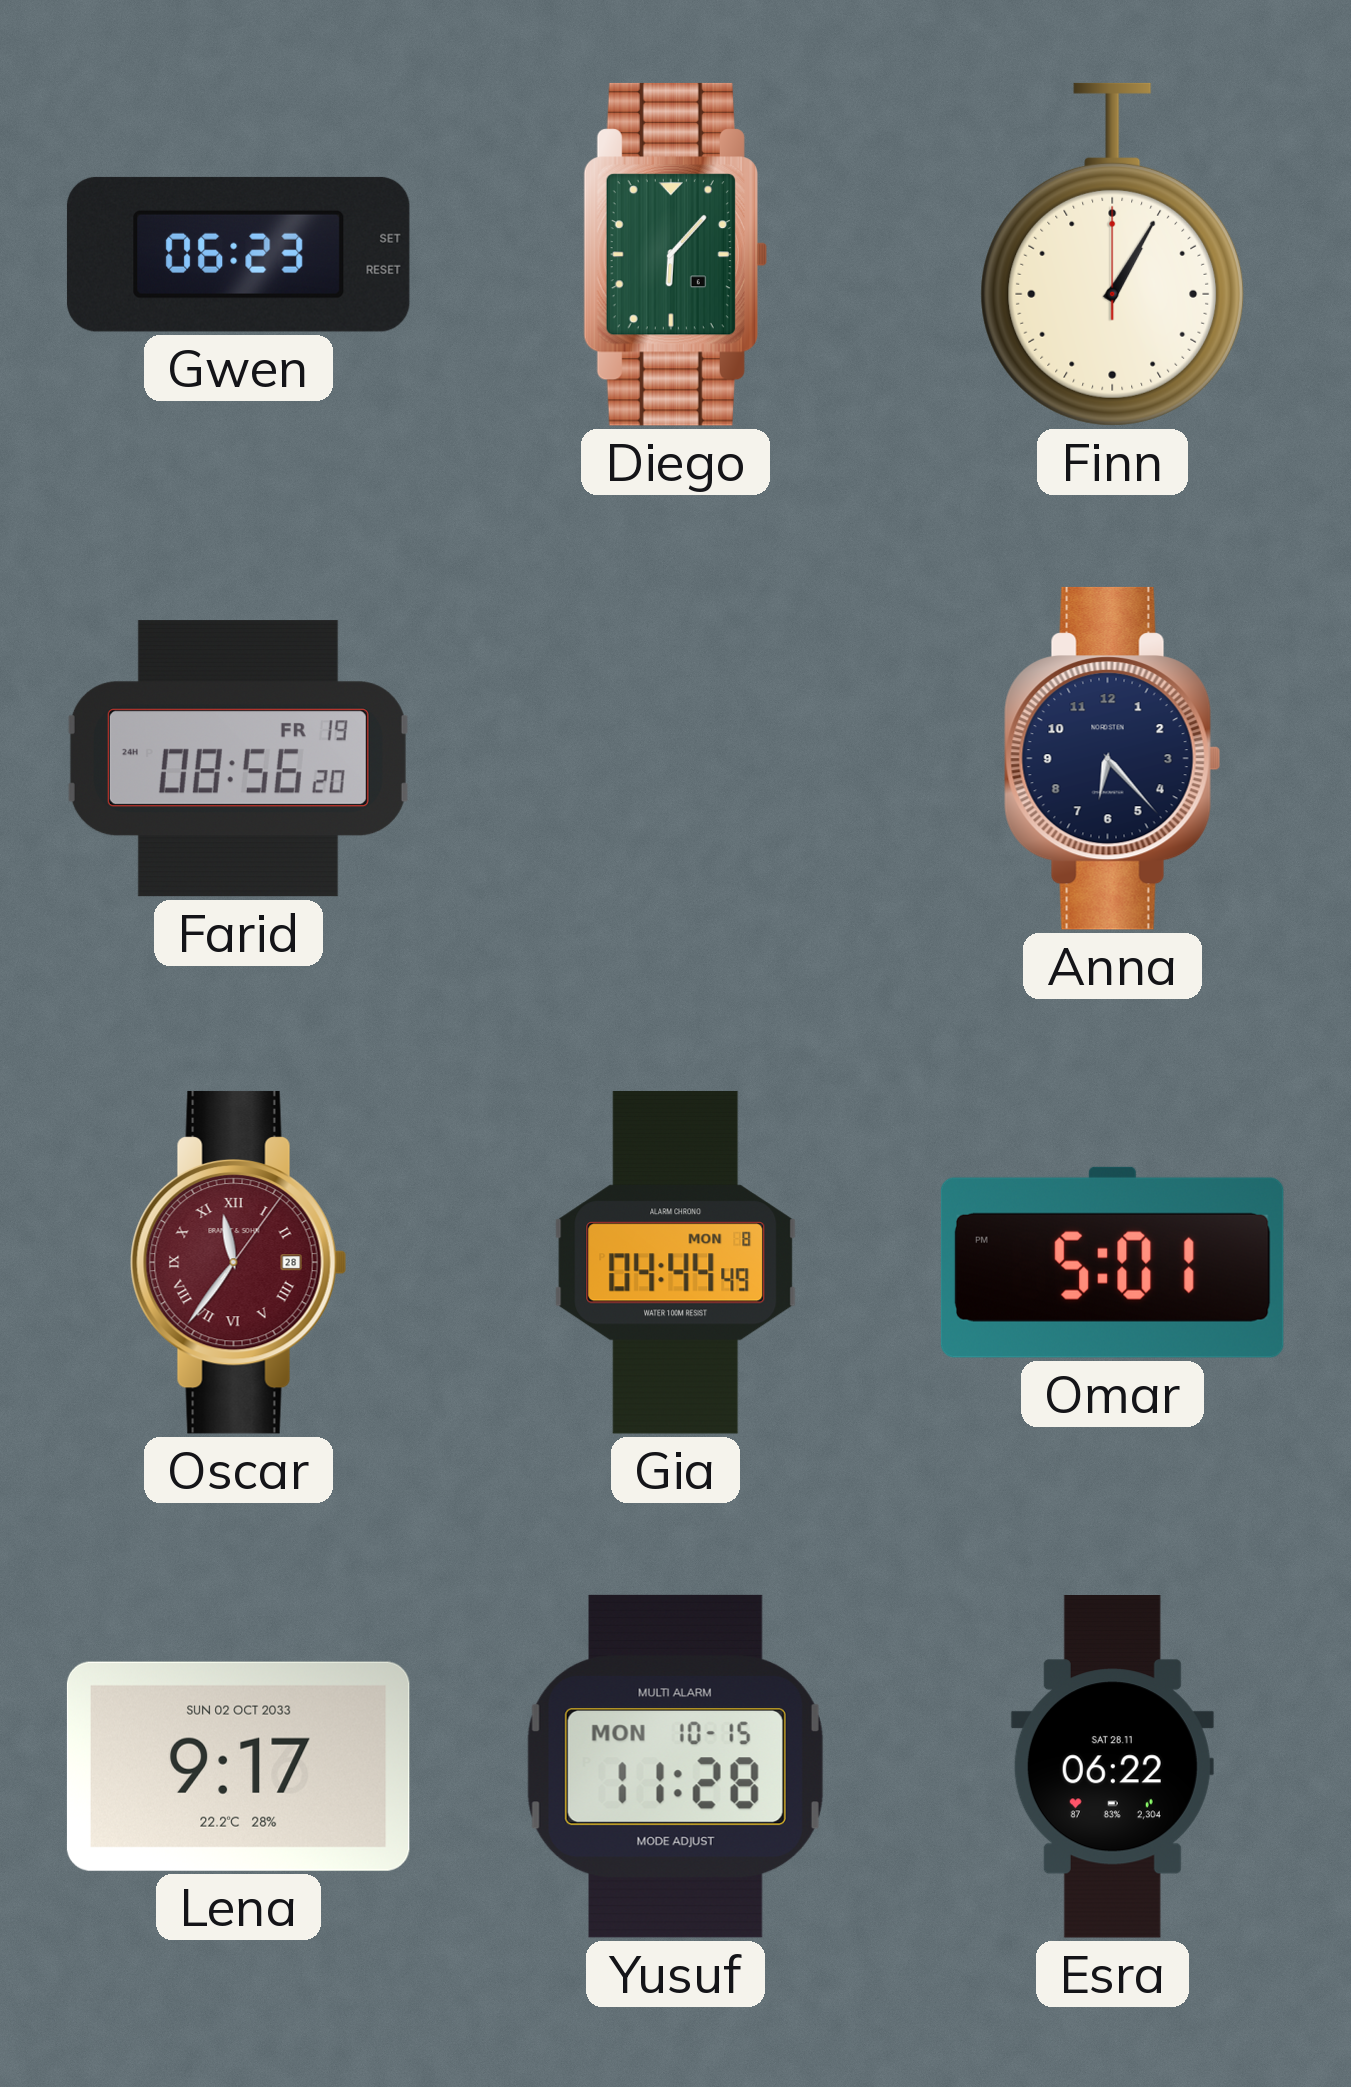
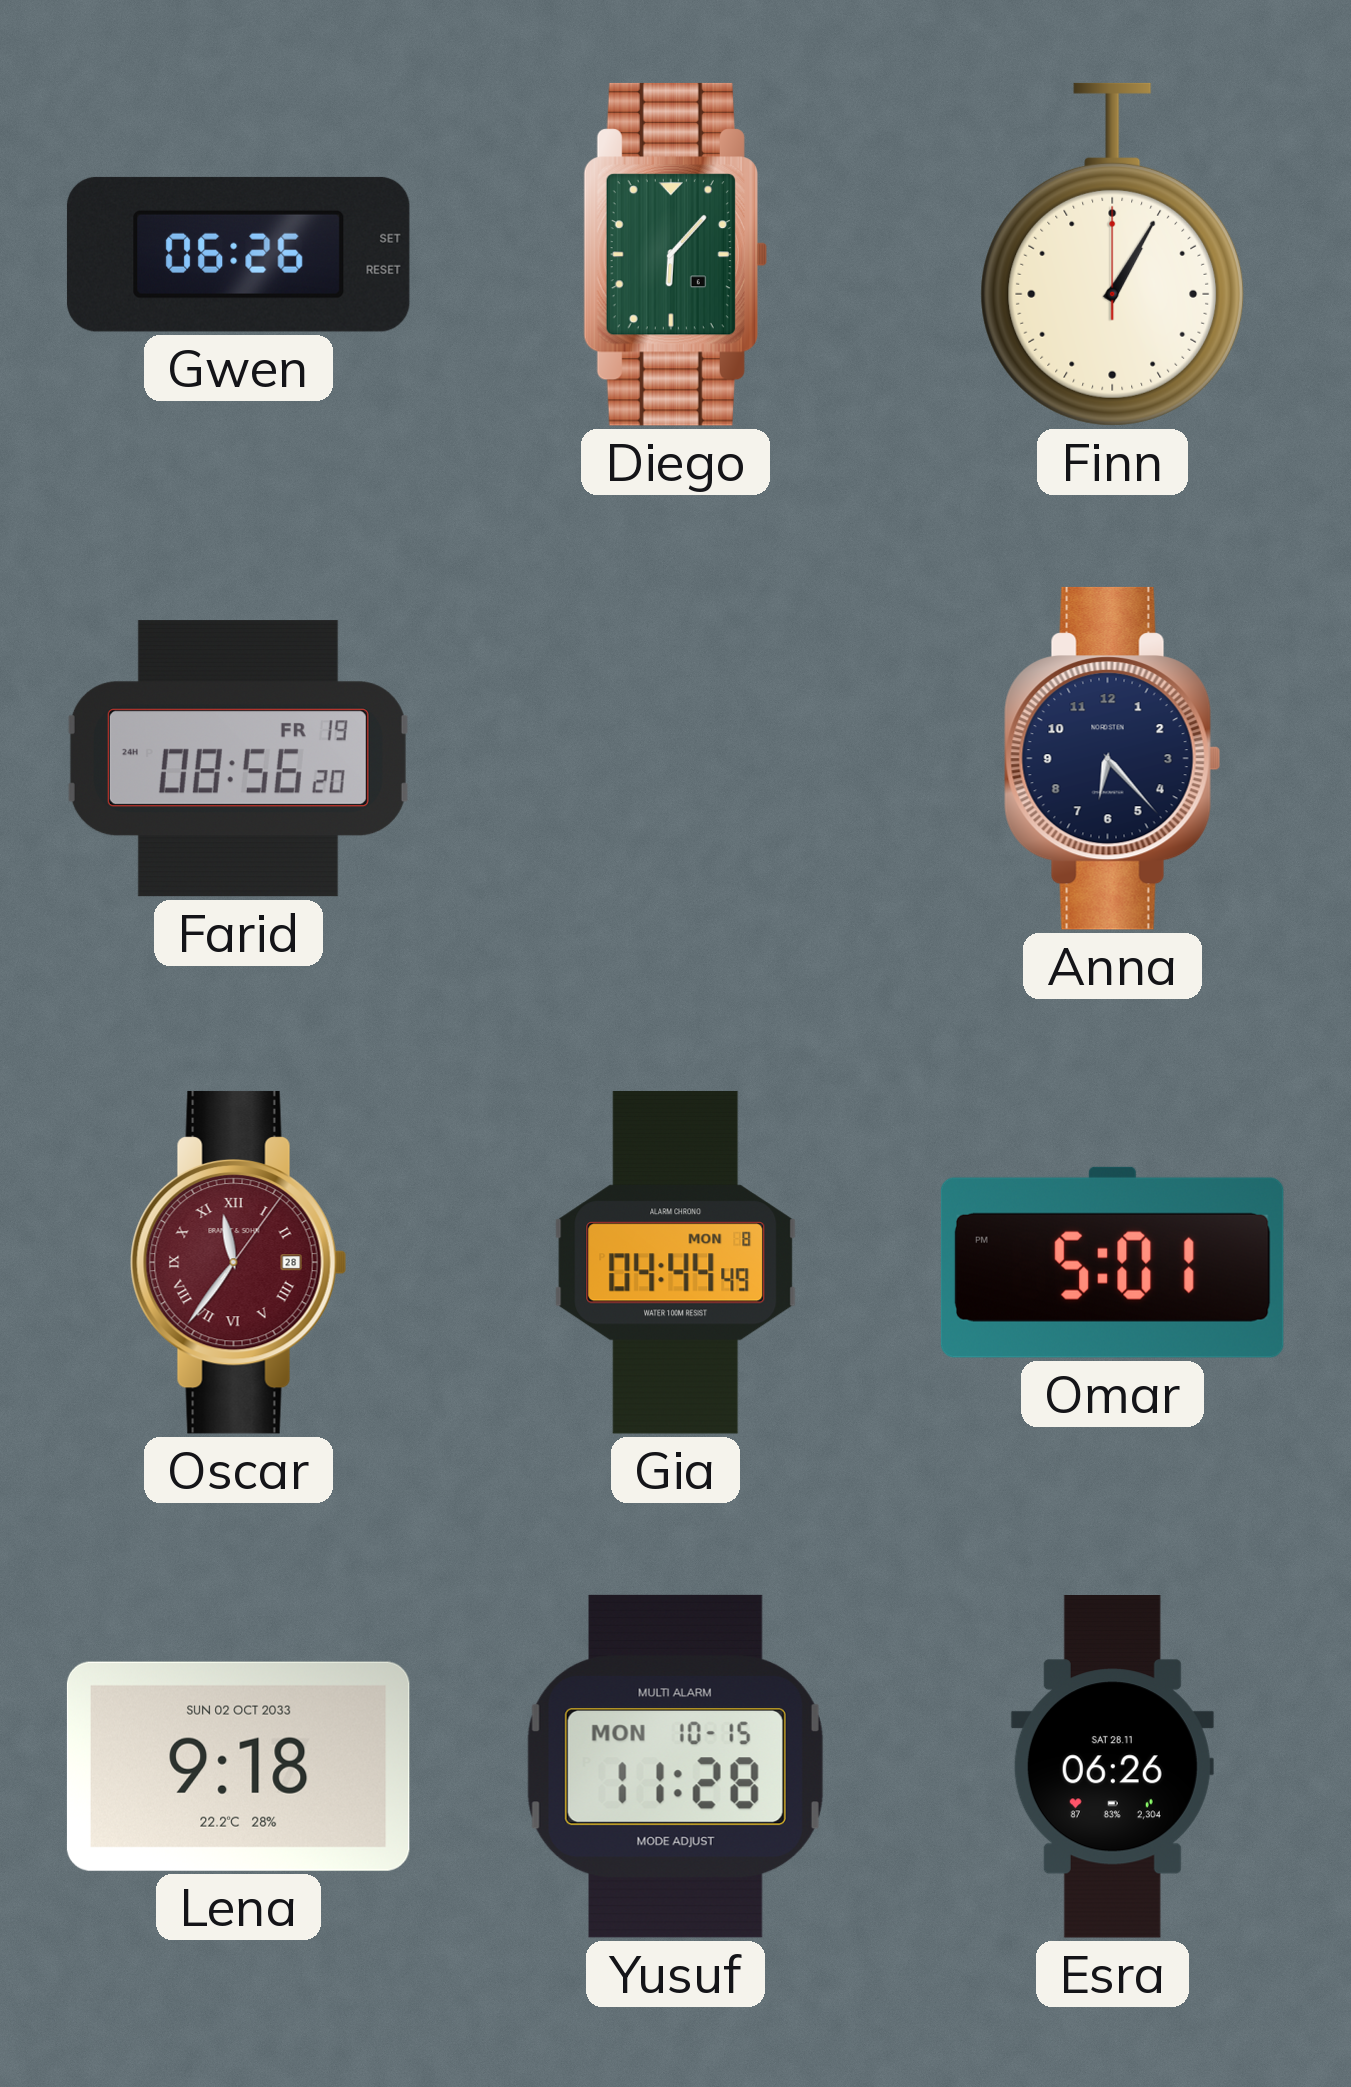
Gwen: 06:23 -> 06:26
Lena: 9:17 -> 9:18
Esra: 06:22 -> 06:26
